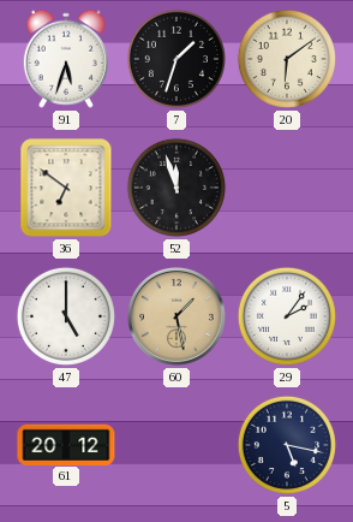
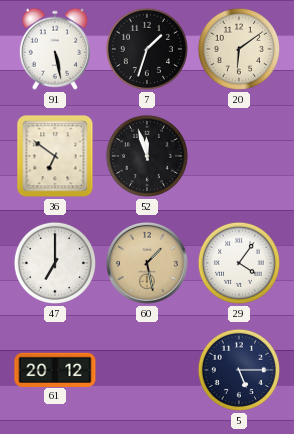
91: 5:33 -> 5:28
47: 5:00 -> 7:00
29: 2:06 -> 4:06
5: 5:17 -> 5:15
